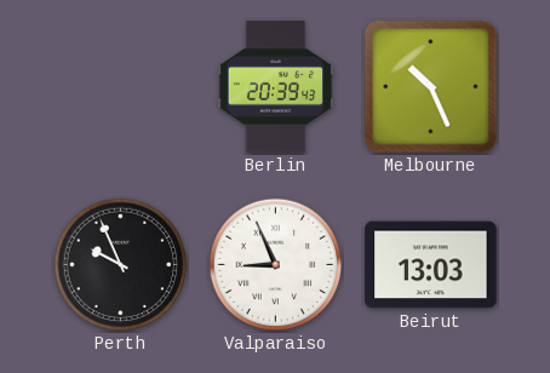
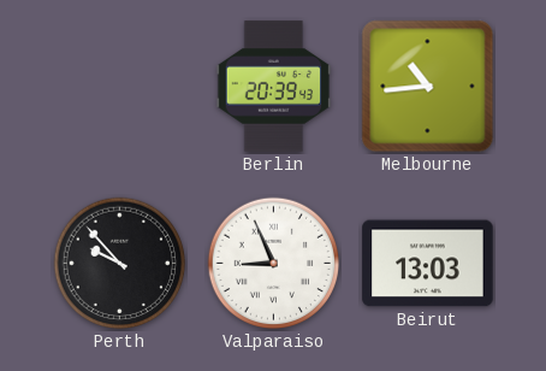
Melbourne: 10:26 -> 10:44
Perth: 9:56 -> 9:53
